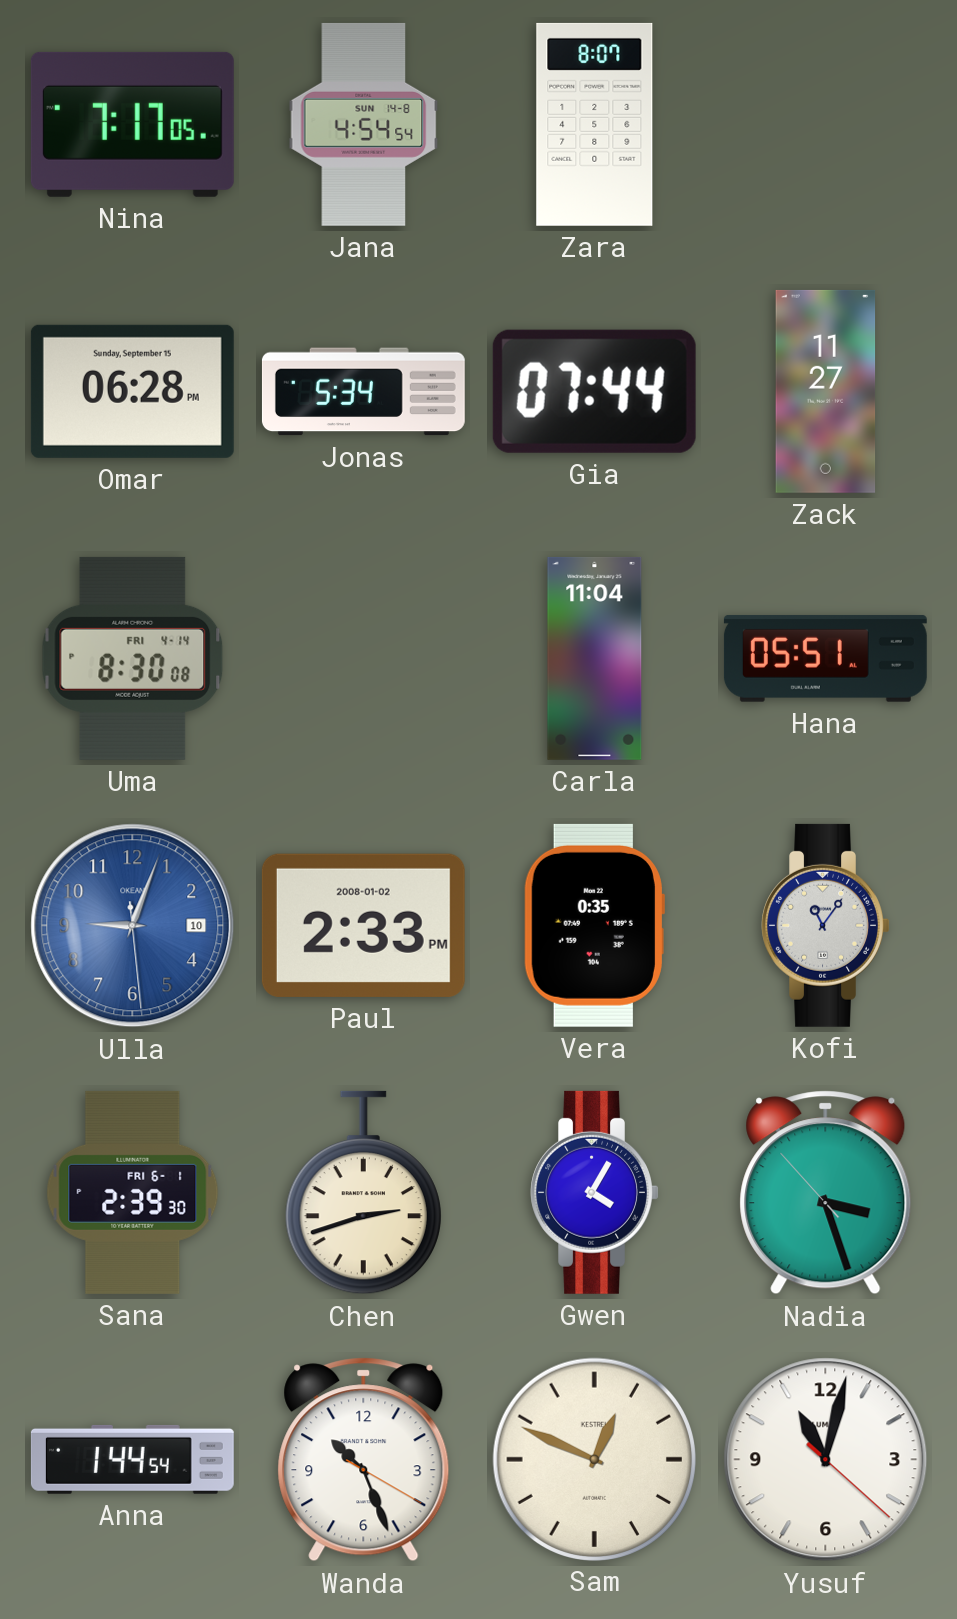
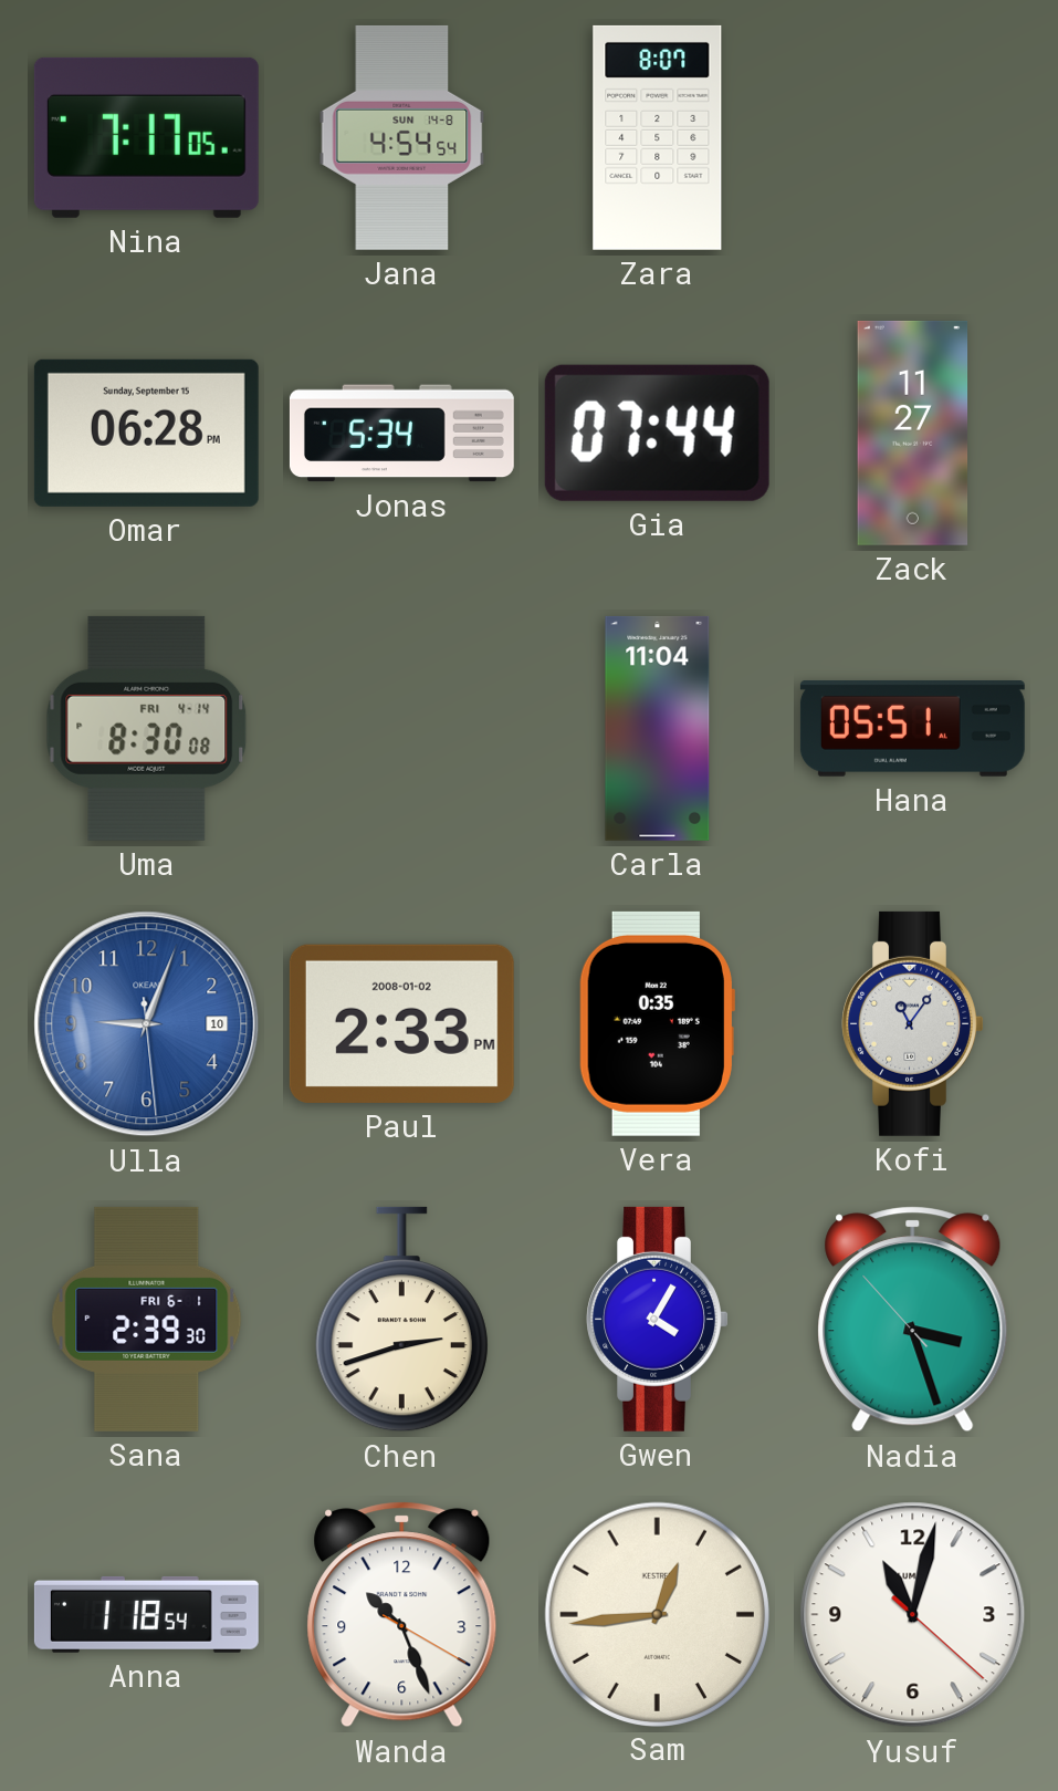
Anna: 1:44 -> 1:18
Sam: 12:49 -> 12:44
